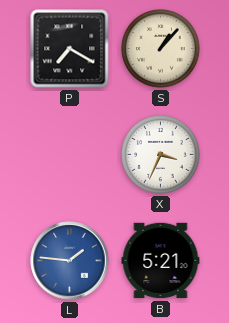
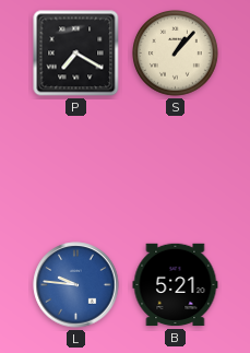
X: 3:34 -> none
L: 1:46 -> 9:46
